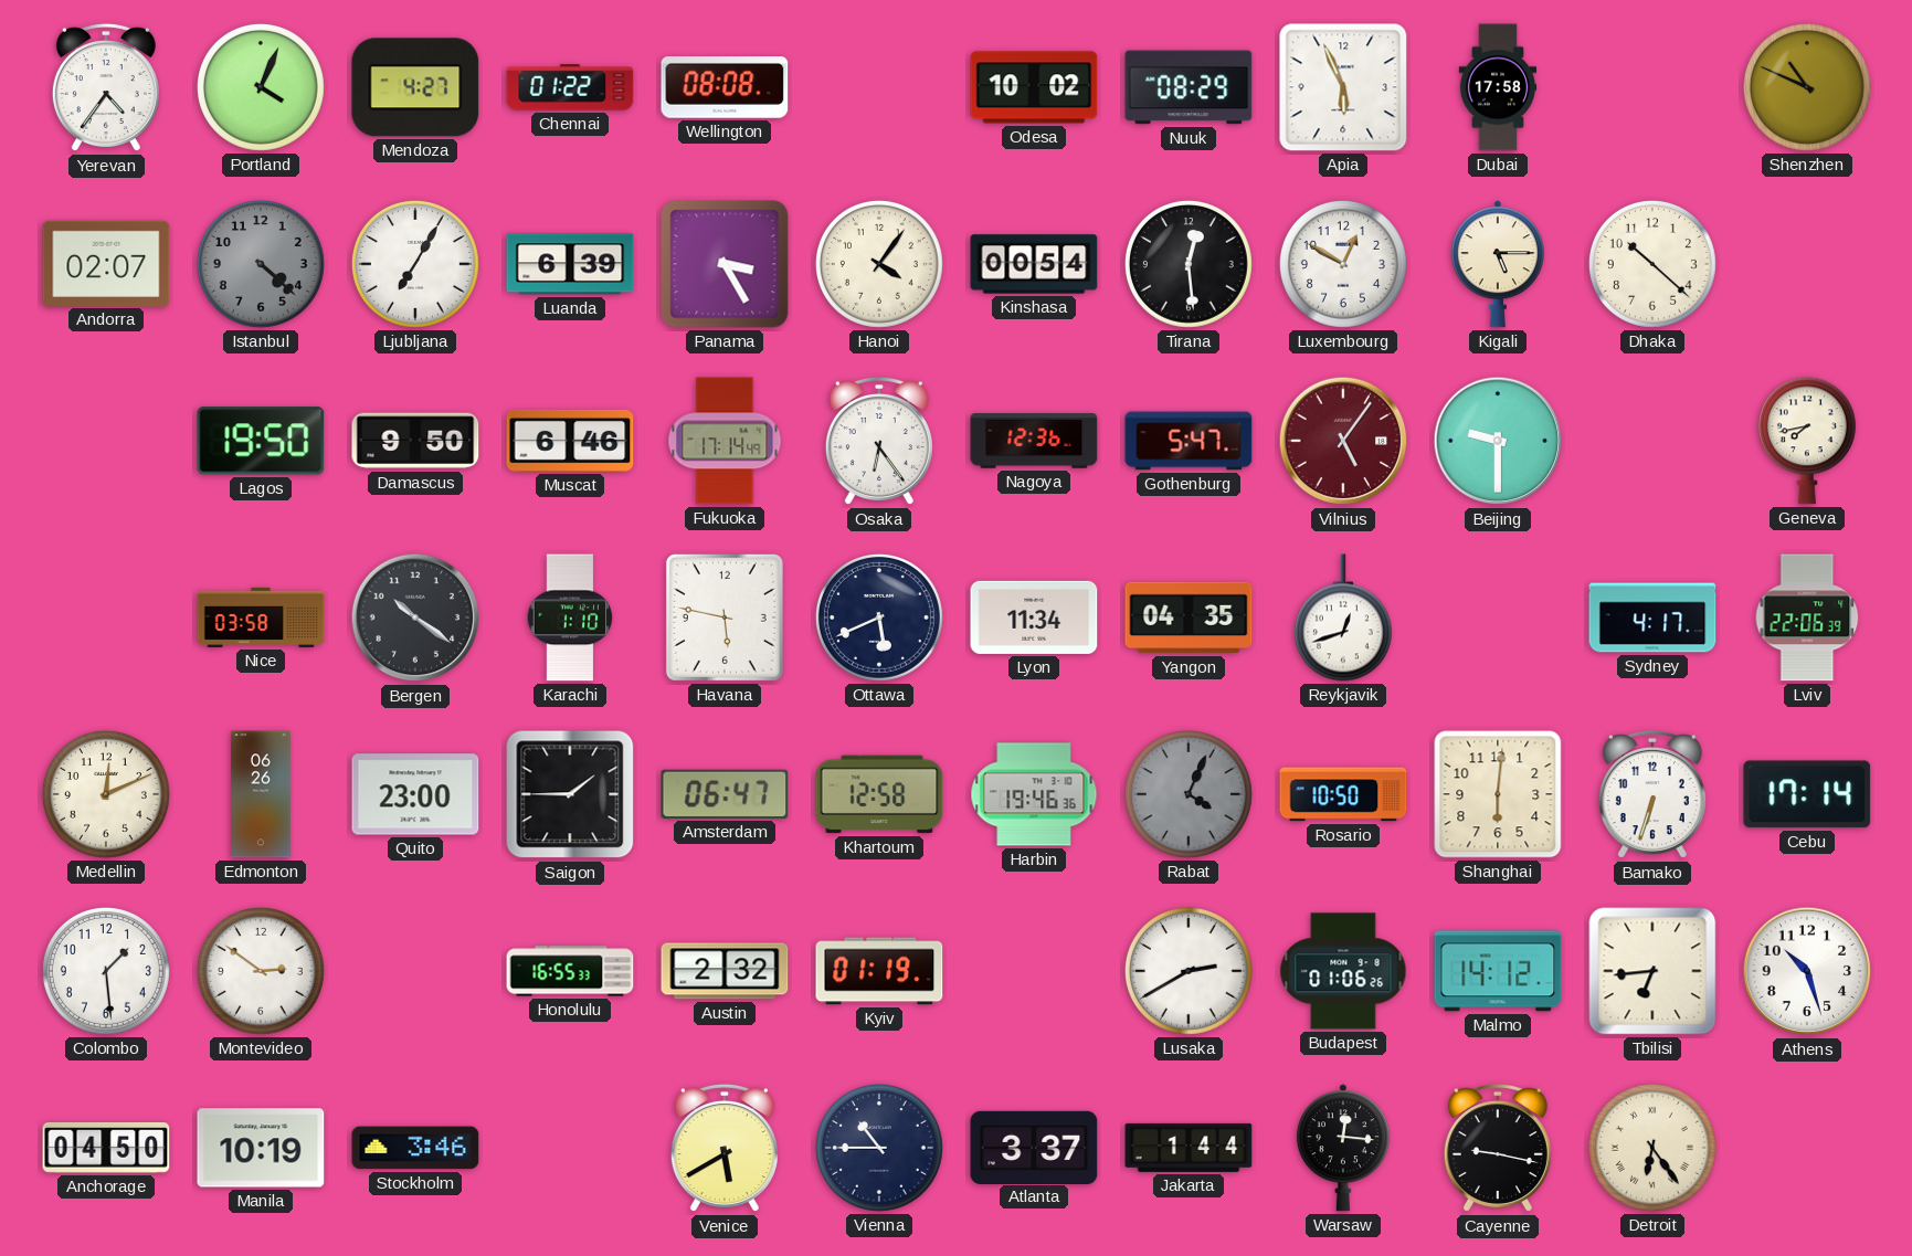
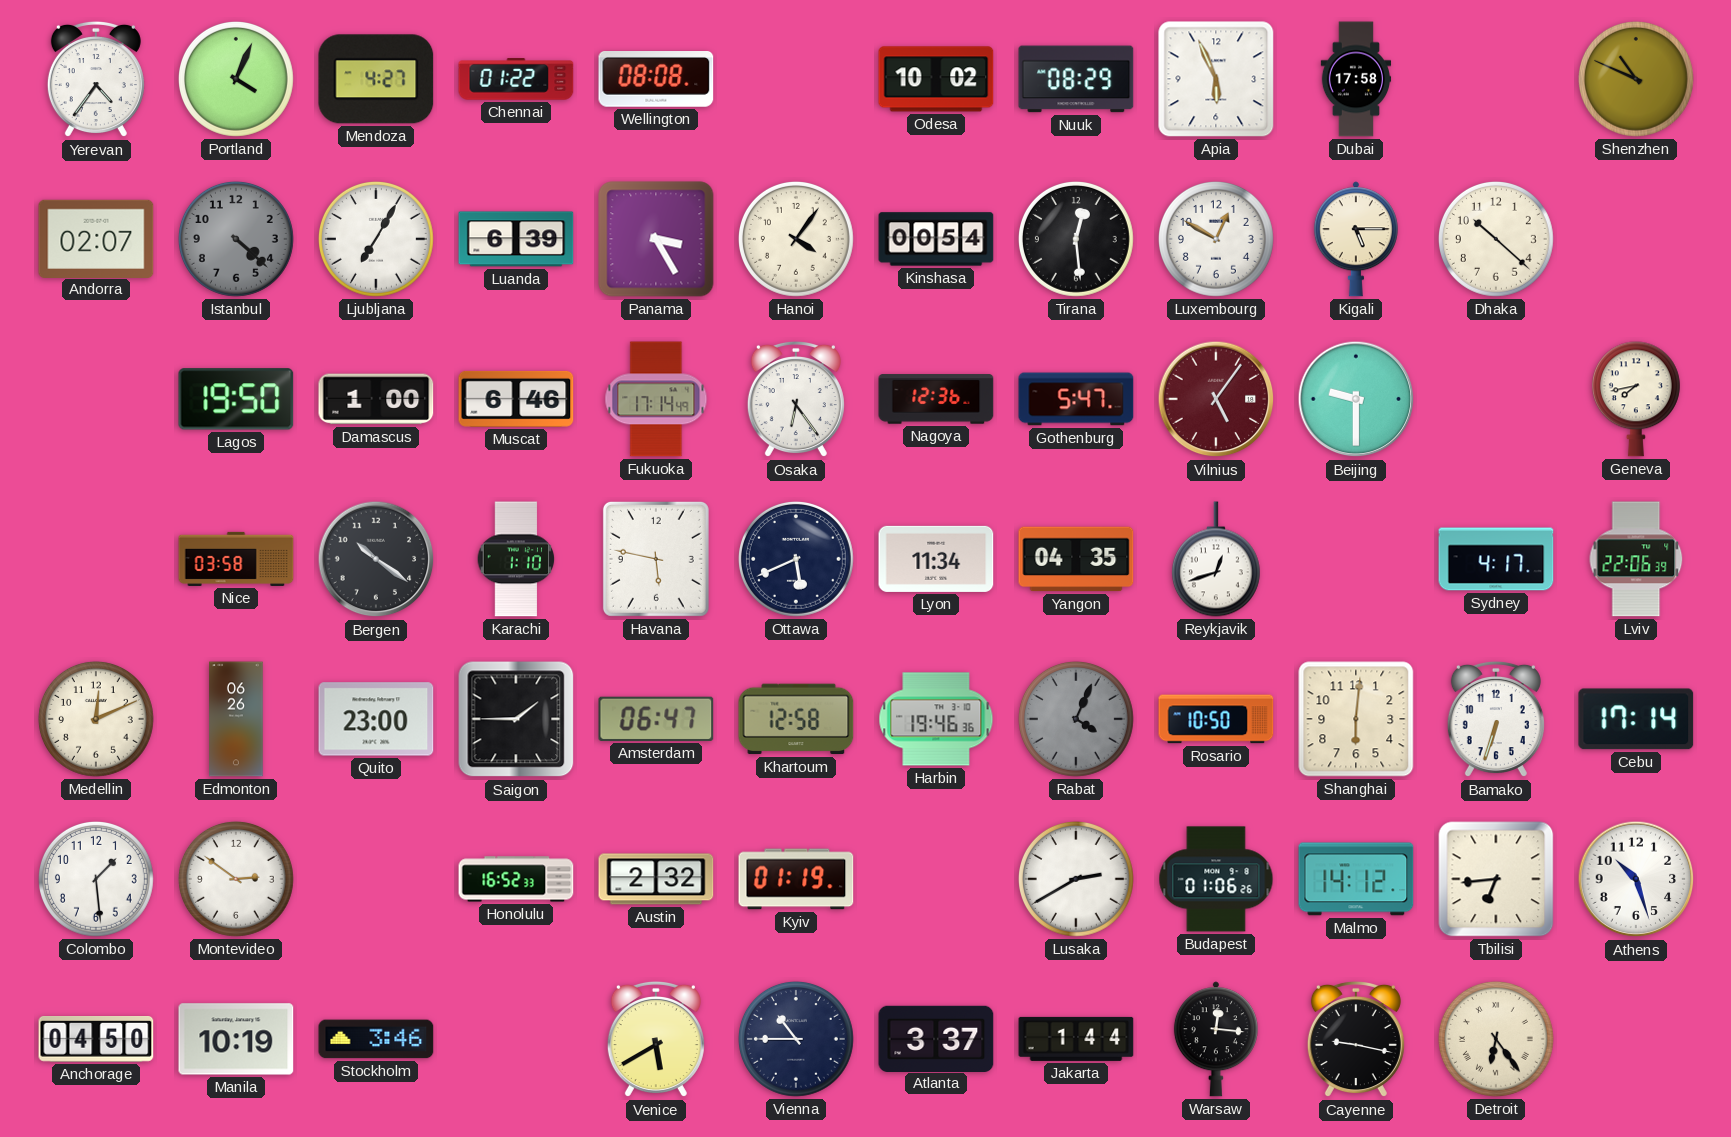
Damascus: 9:50 -> 1:00
Honolulu: 16:55 -> 16:52
